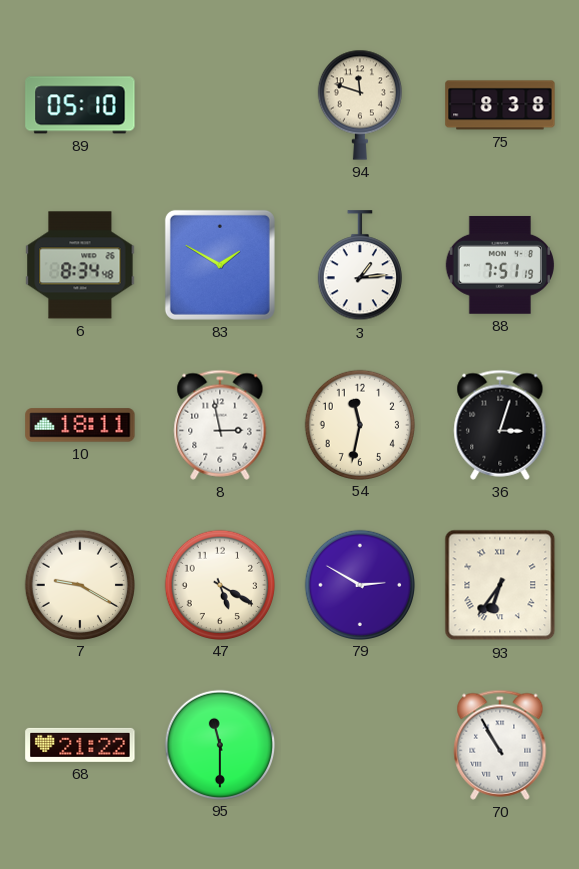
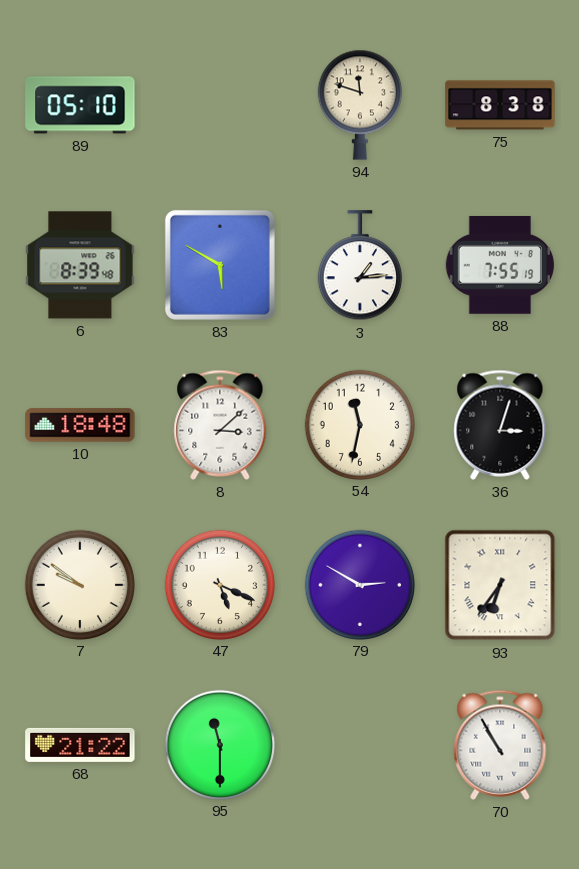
6: 8:34 -> 8:39
83: 1:50 -> 5:50
88: 7:51 -> 7:55
10: 18:11 -> 18:48
8: 2:58 -> 3:08
7: 9:20 -> 9:51
47: 5:20 -> 5:19
